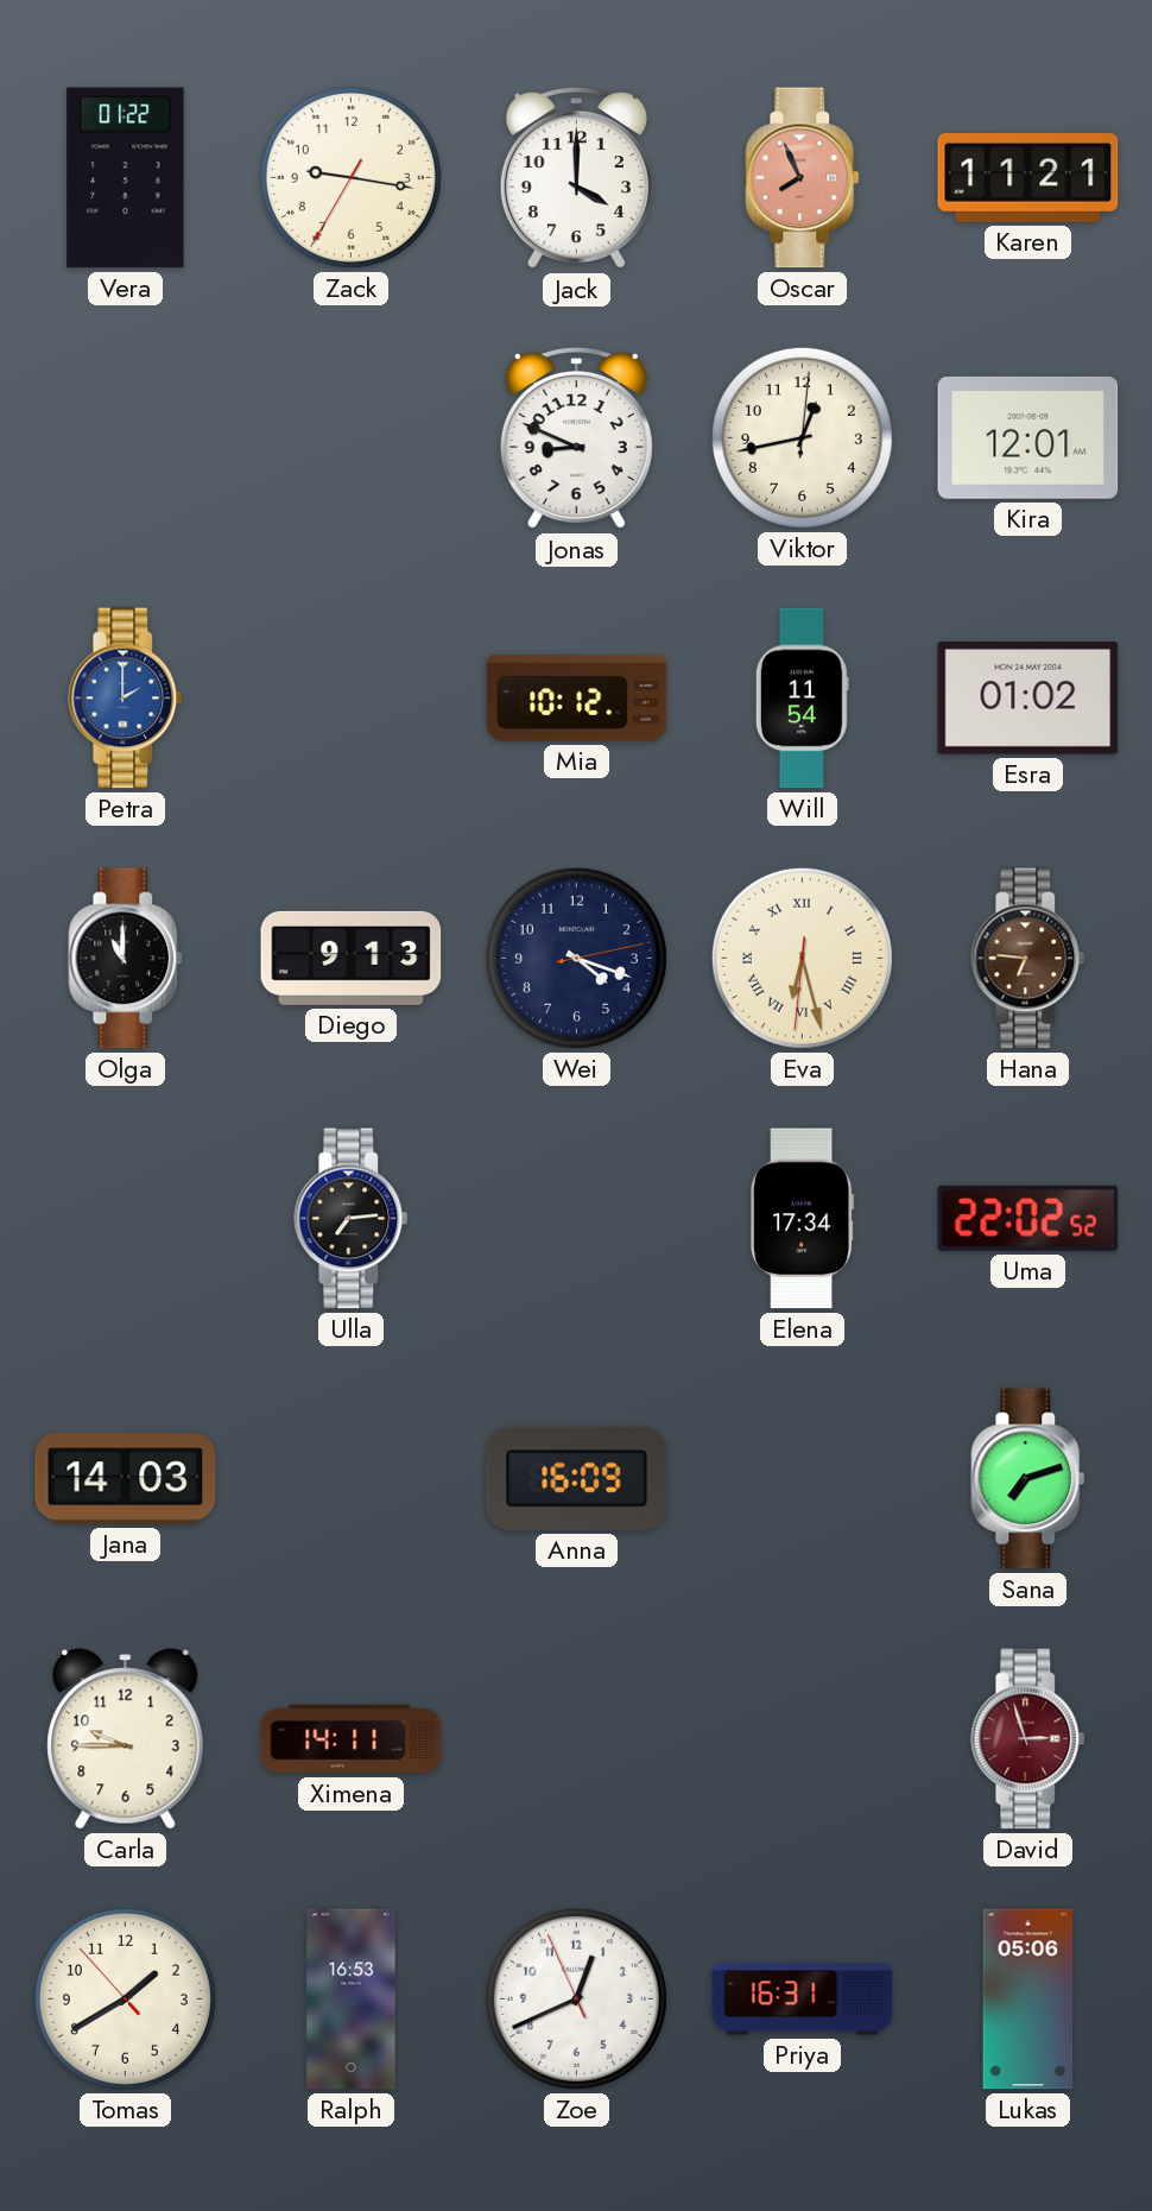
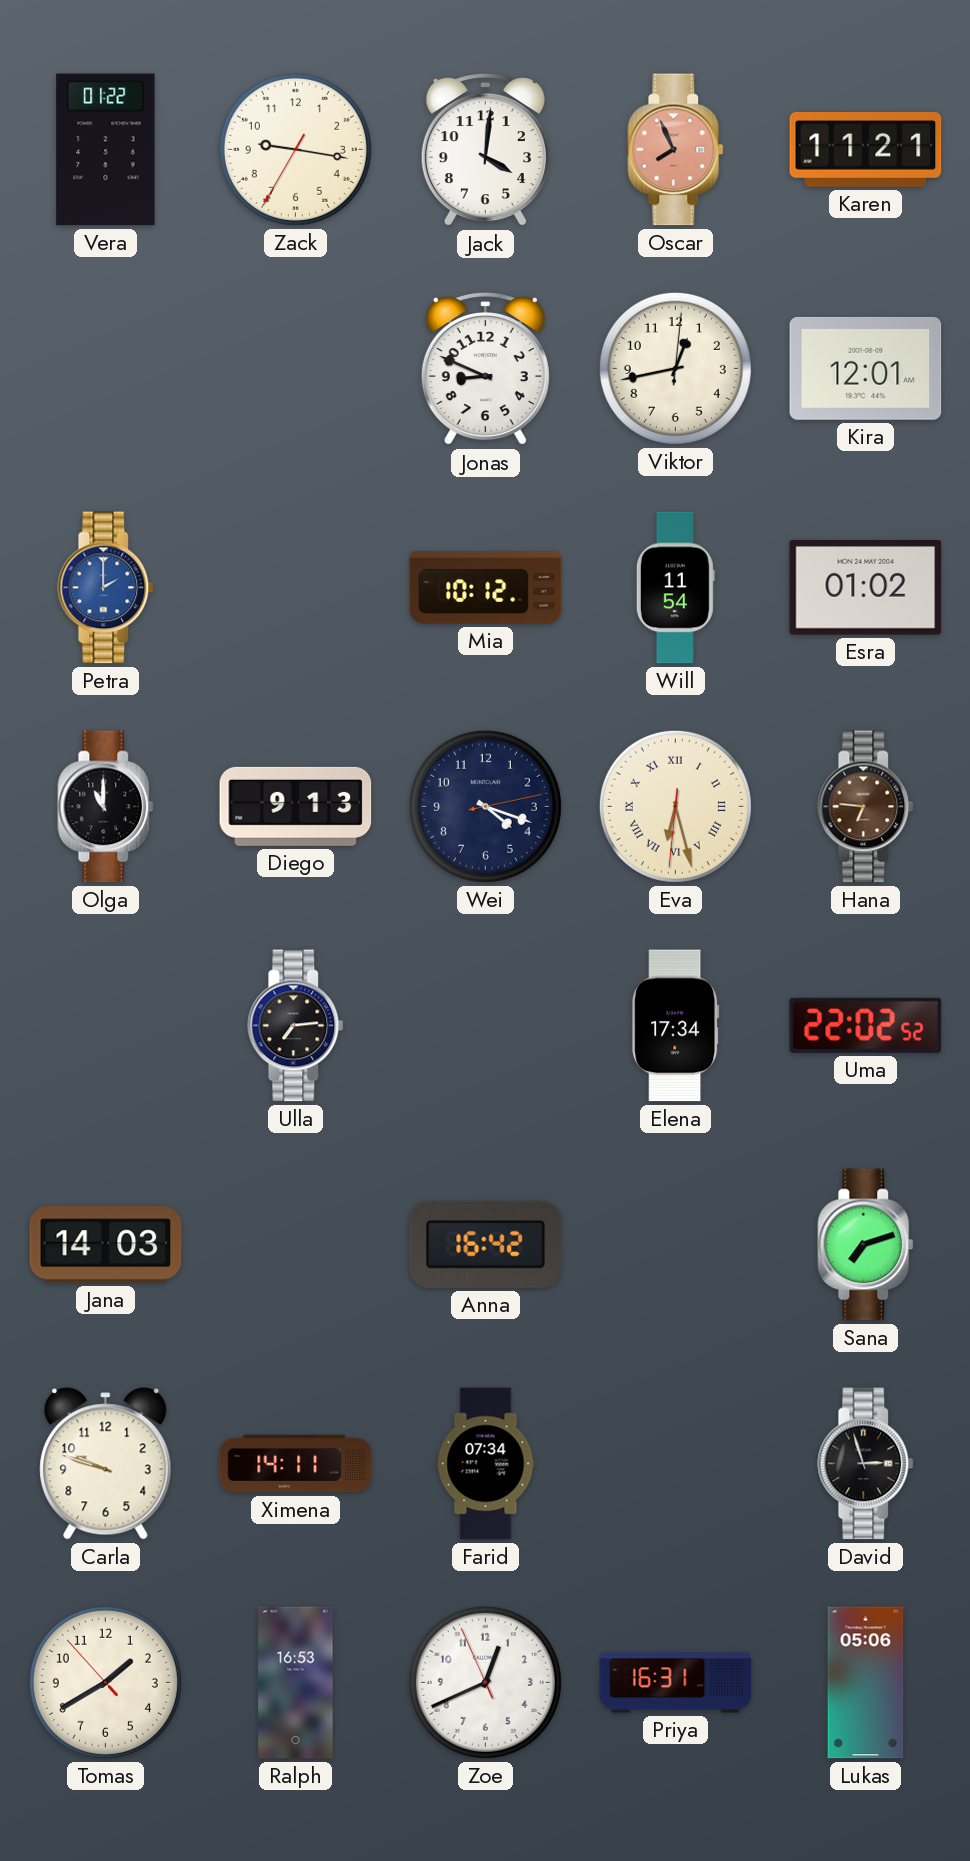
Jack: 4:00 -> 4:01
Anna: 16:09 -> 16:42
Carla: 9:45 -> 9:48
Farid: none -> 07:34
David dial: burgundy -> black
